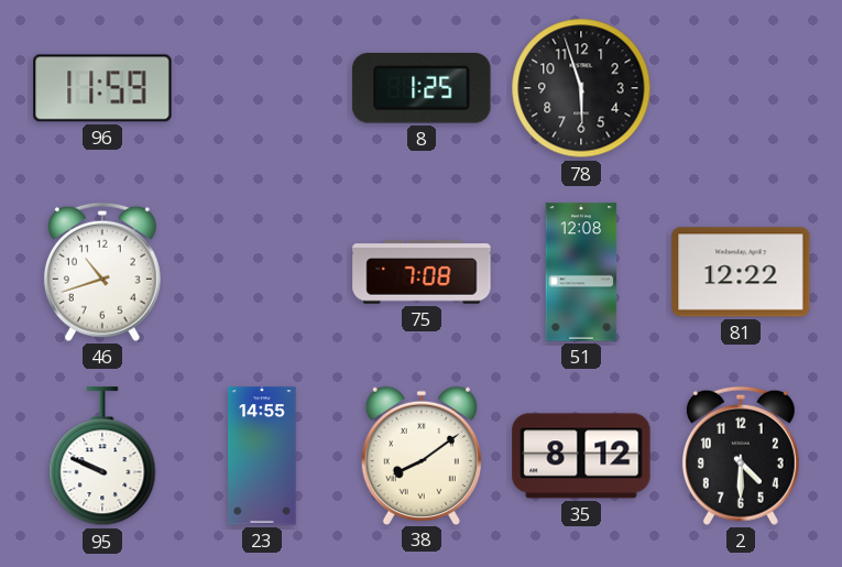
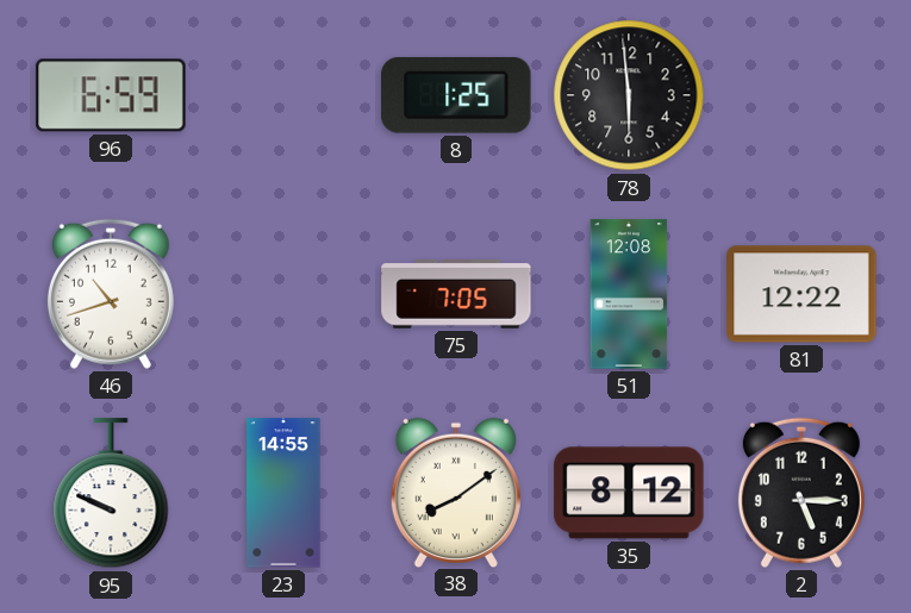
96: 11:59 -> 6:59
78: 5:57 -> 5:59
75: 7:08 -> 7:05
2: 4:30 -> 5:15
